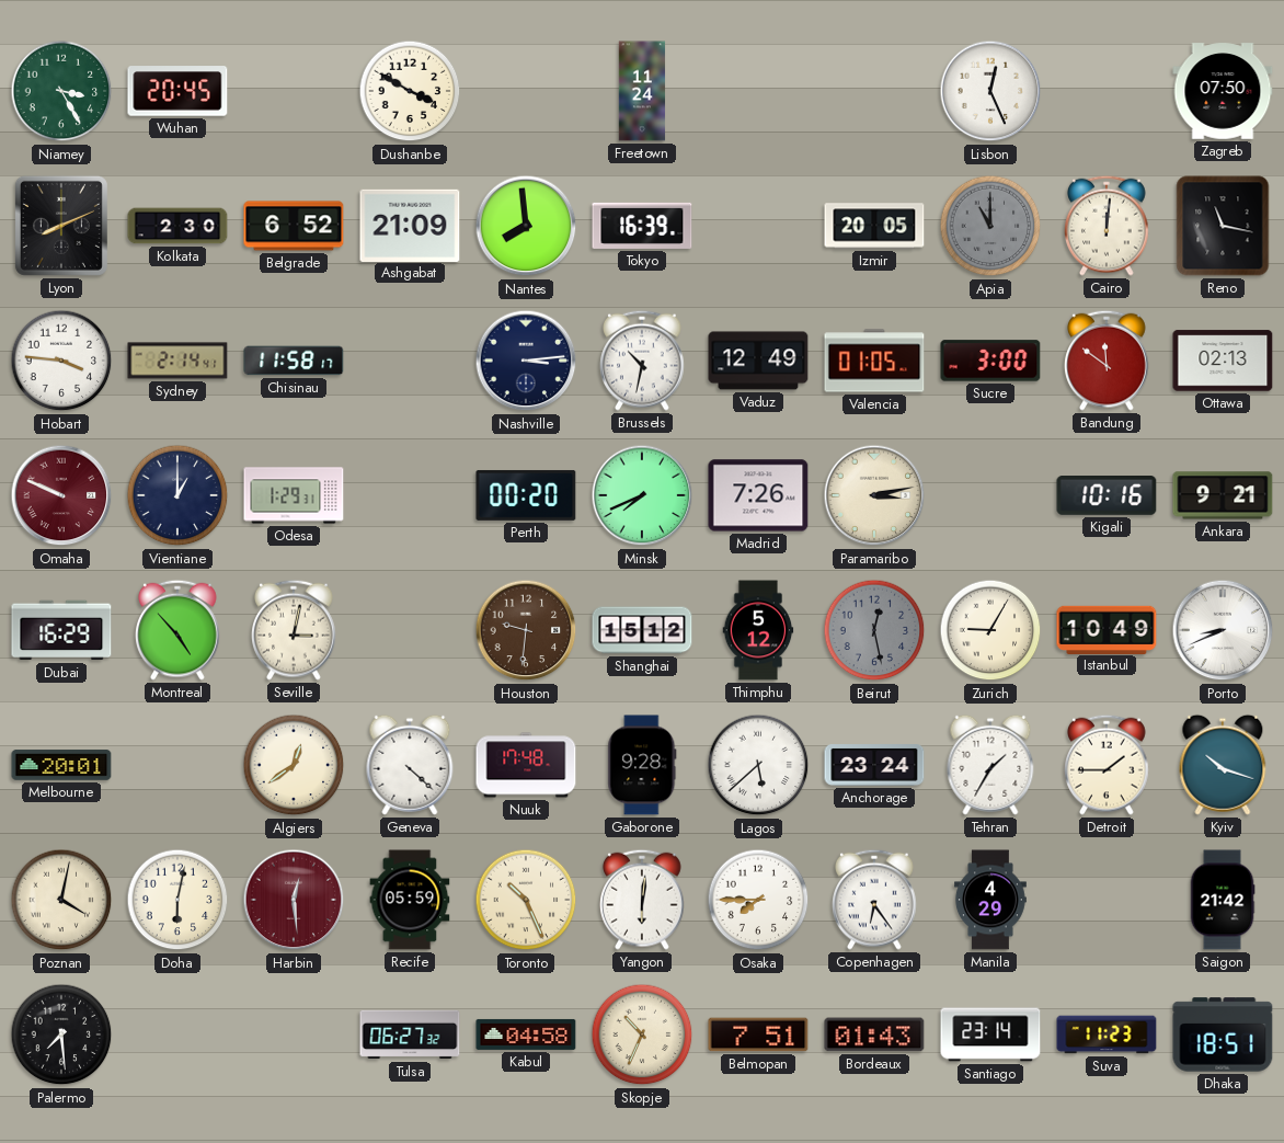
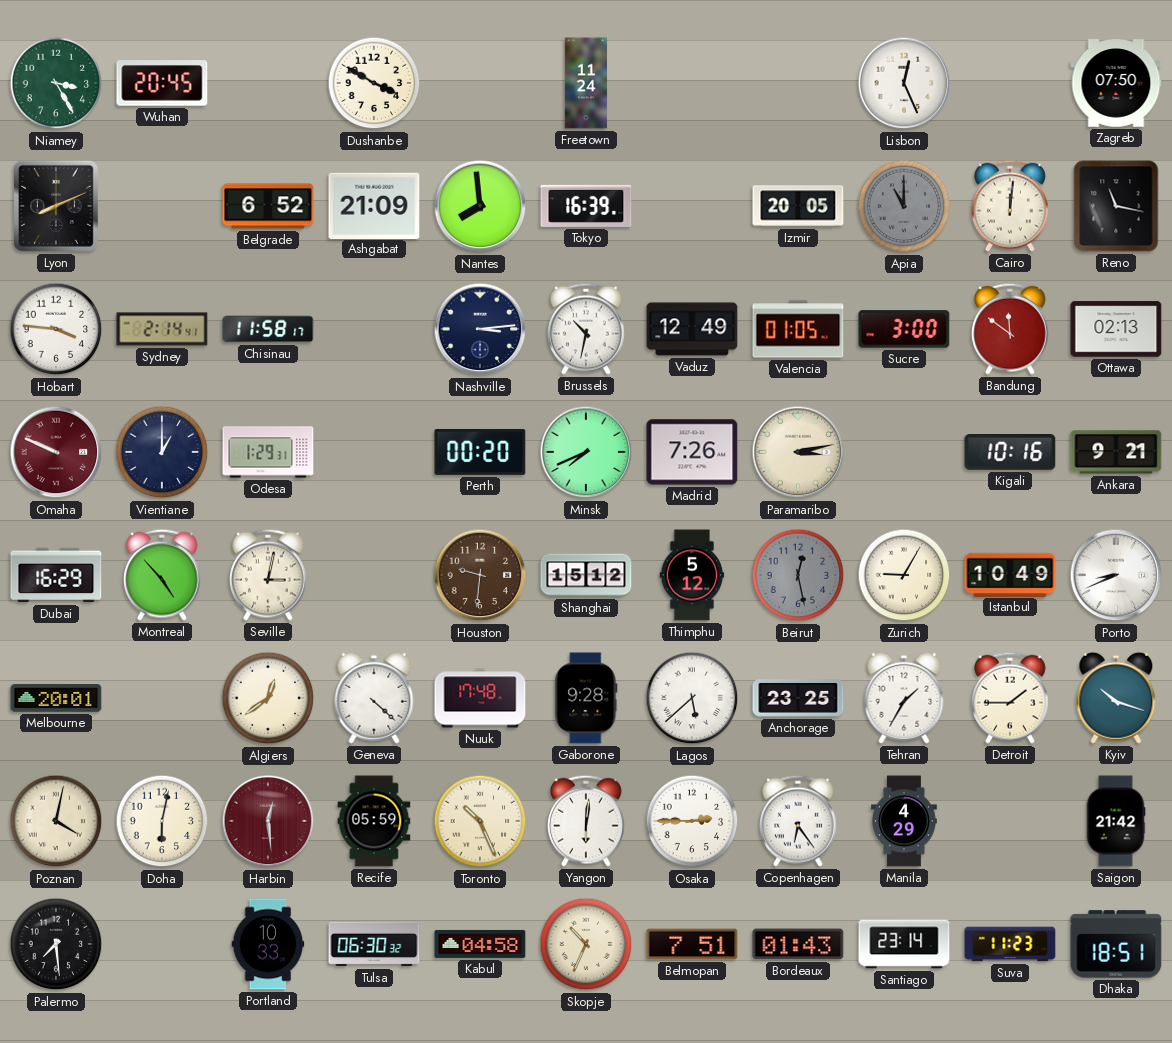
Kolkata: 2:30 -> none
Anchorage: 23:24 -> 23:25
Osaka: 7:45 -> 2:45
Portland: none -> 10:33
Tulsa: 06:27 -> 06:30
